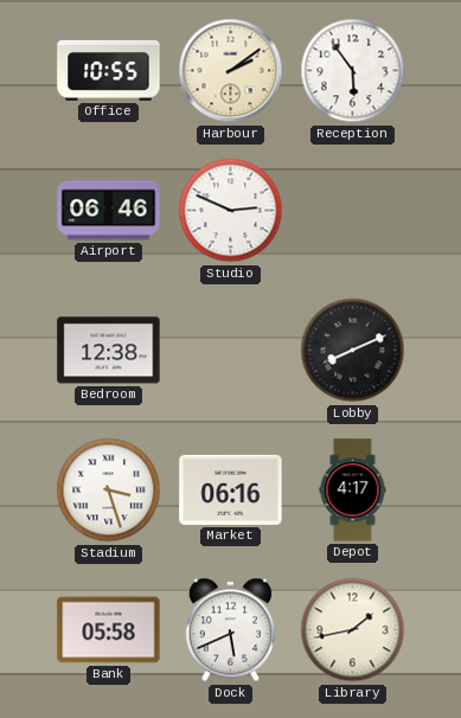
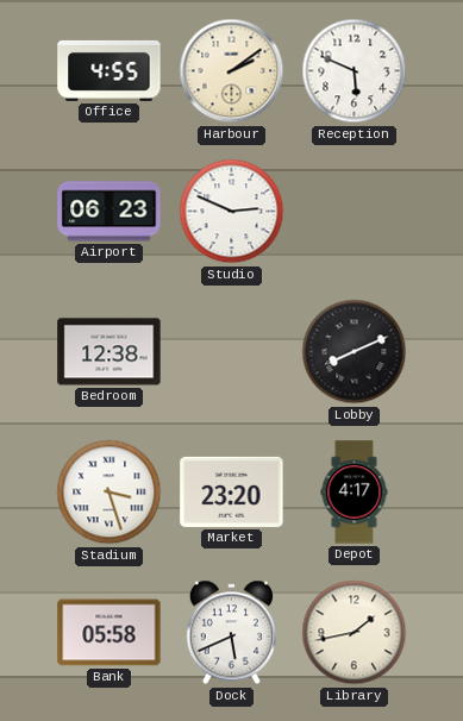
Office: 10:55 -> 4:55
Reception: 5:54 -> 5:49
Airport: 06:46 -> 06:23
Market: 06:16 -> 23:20
